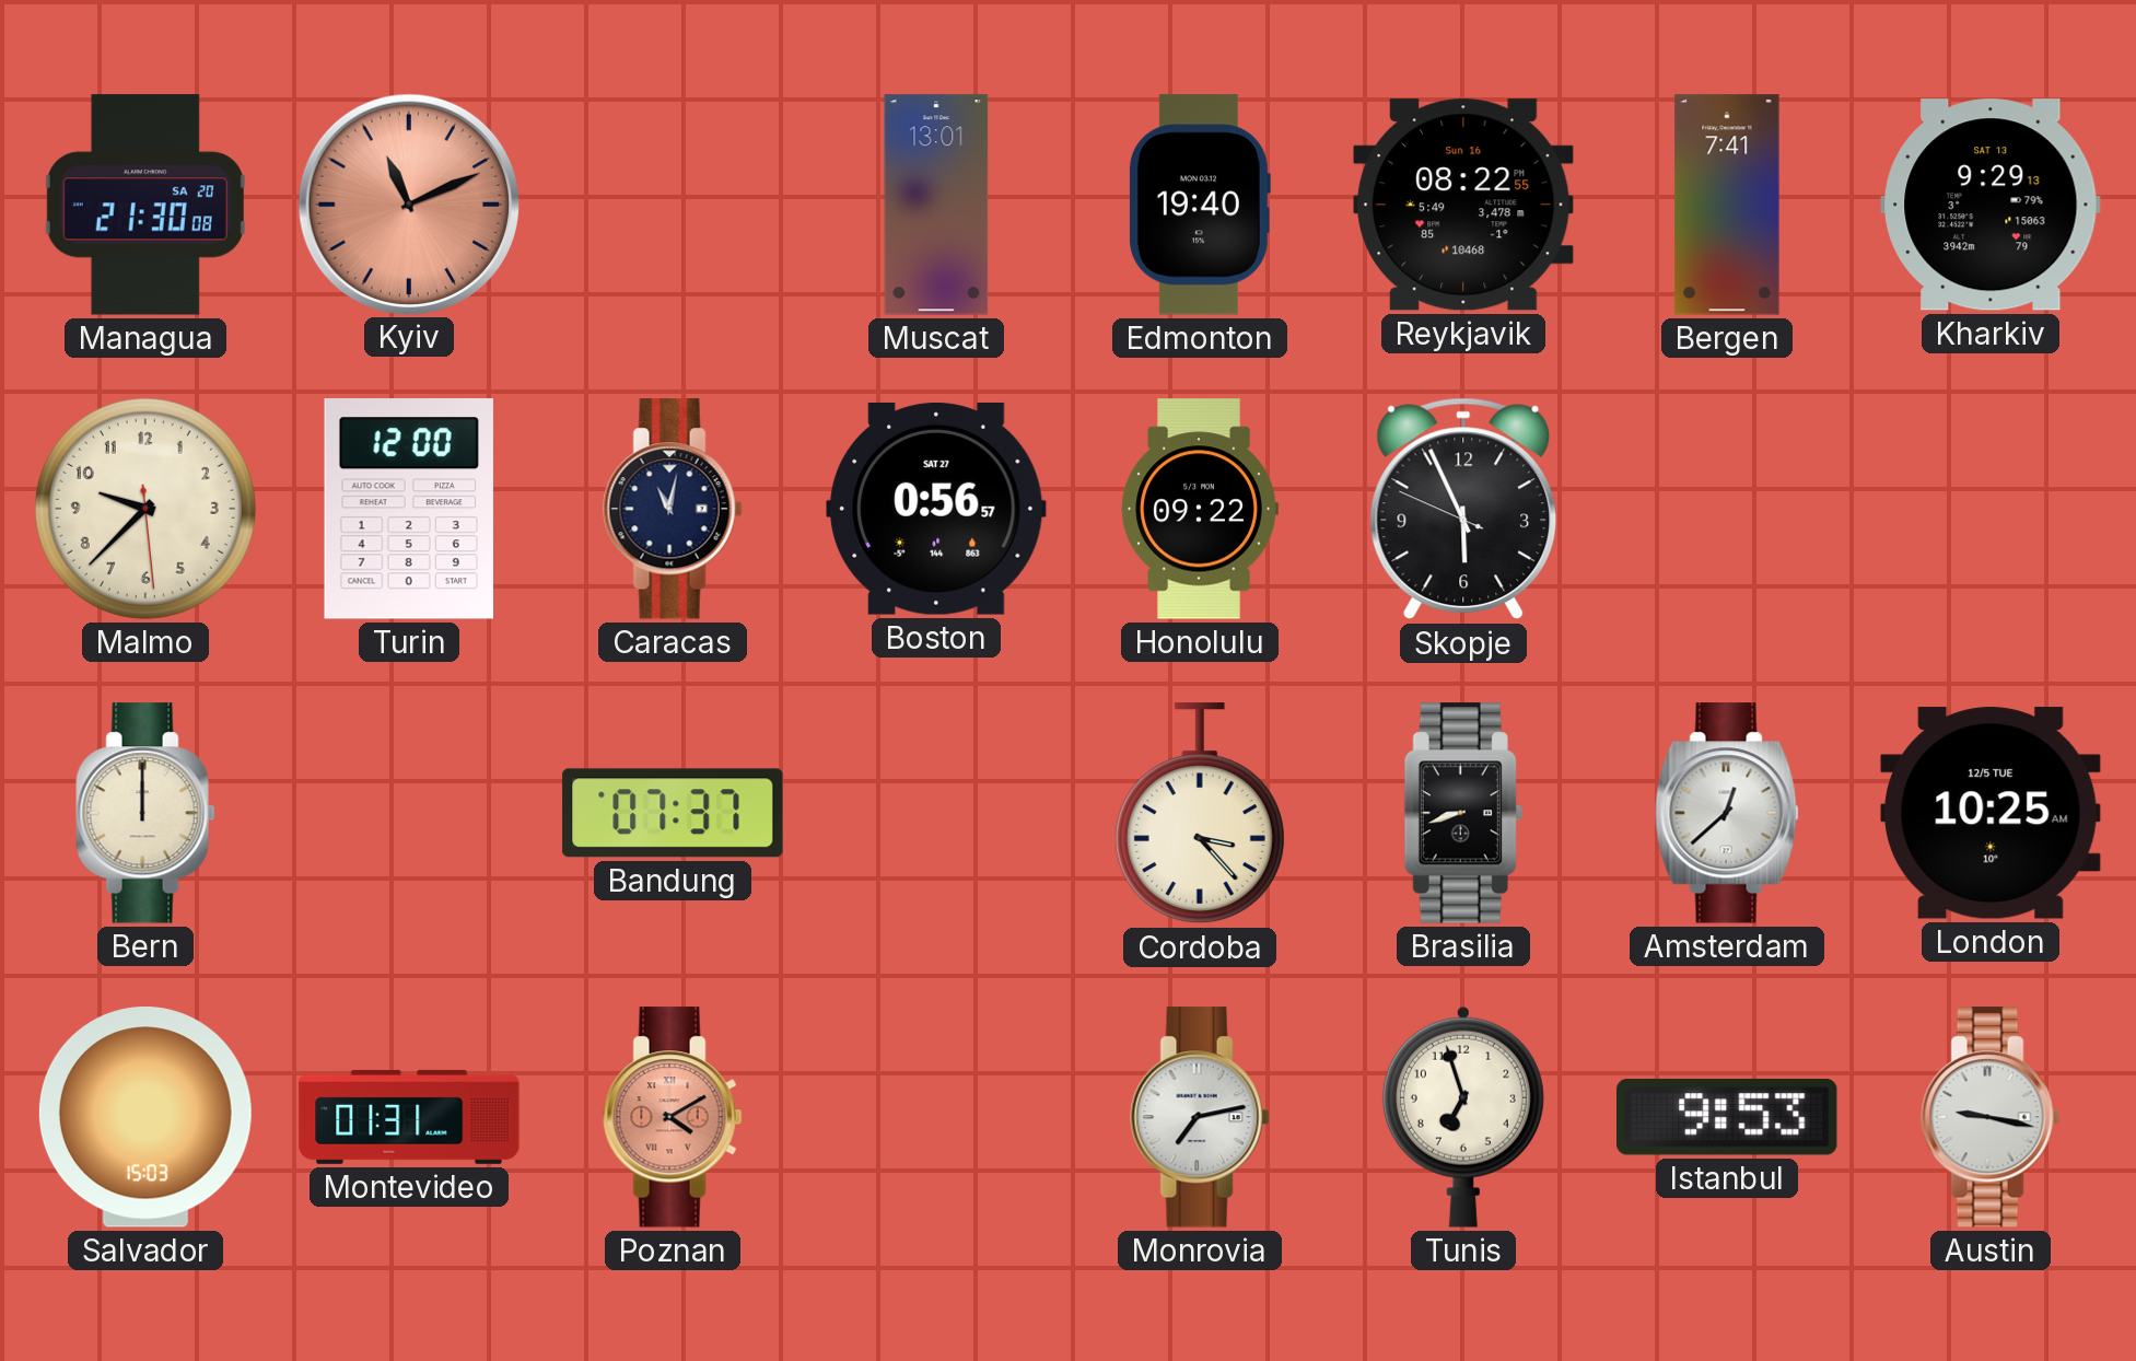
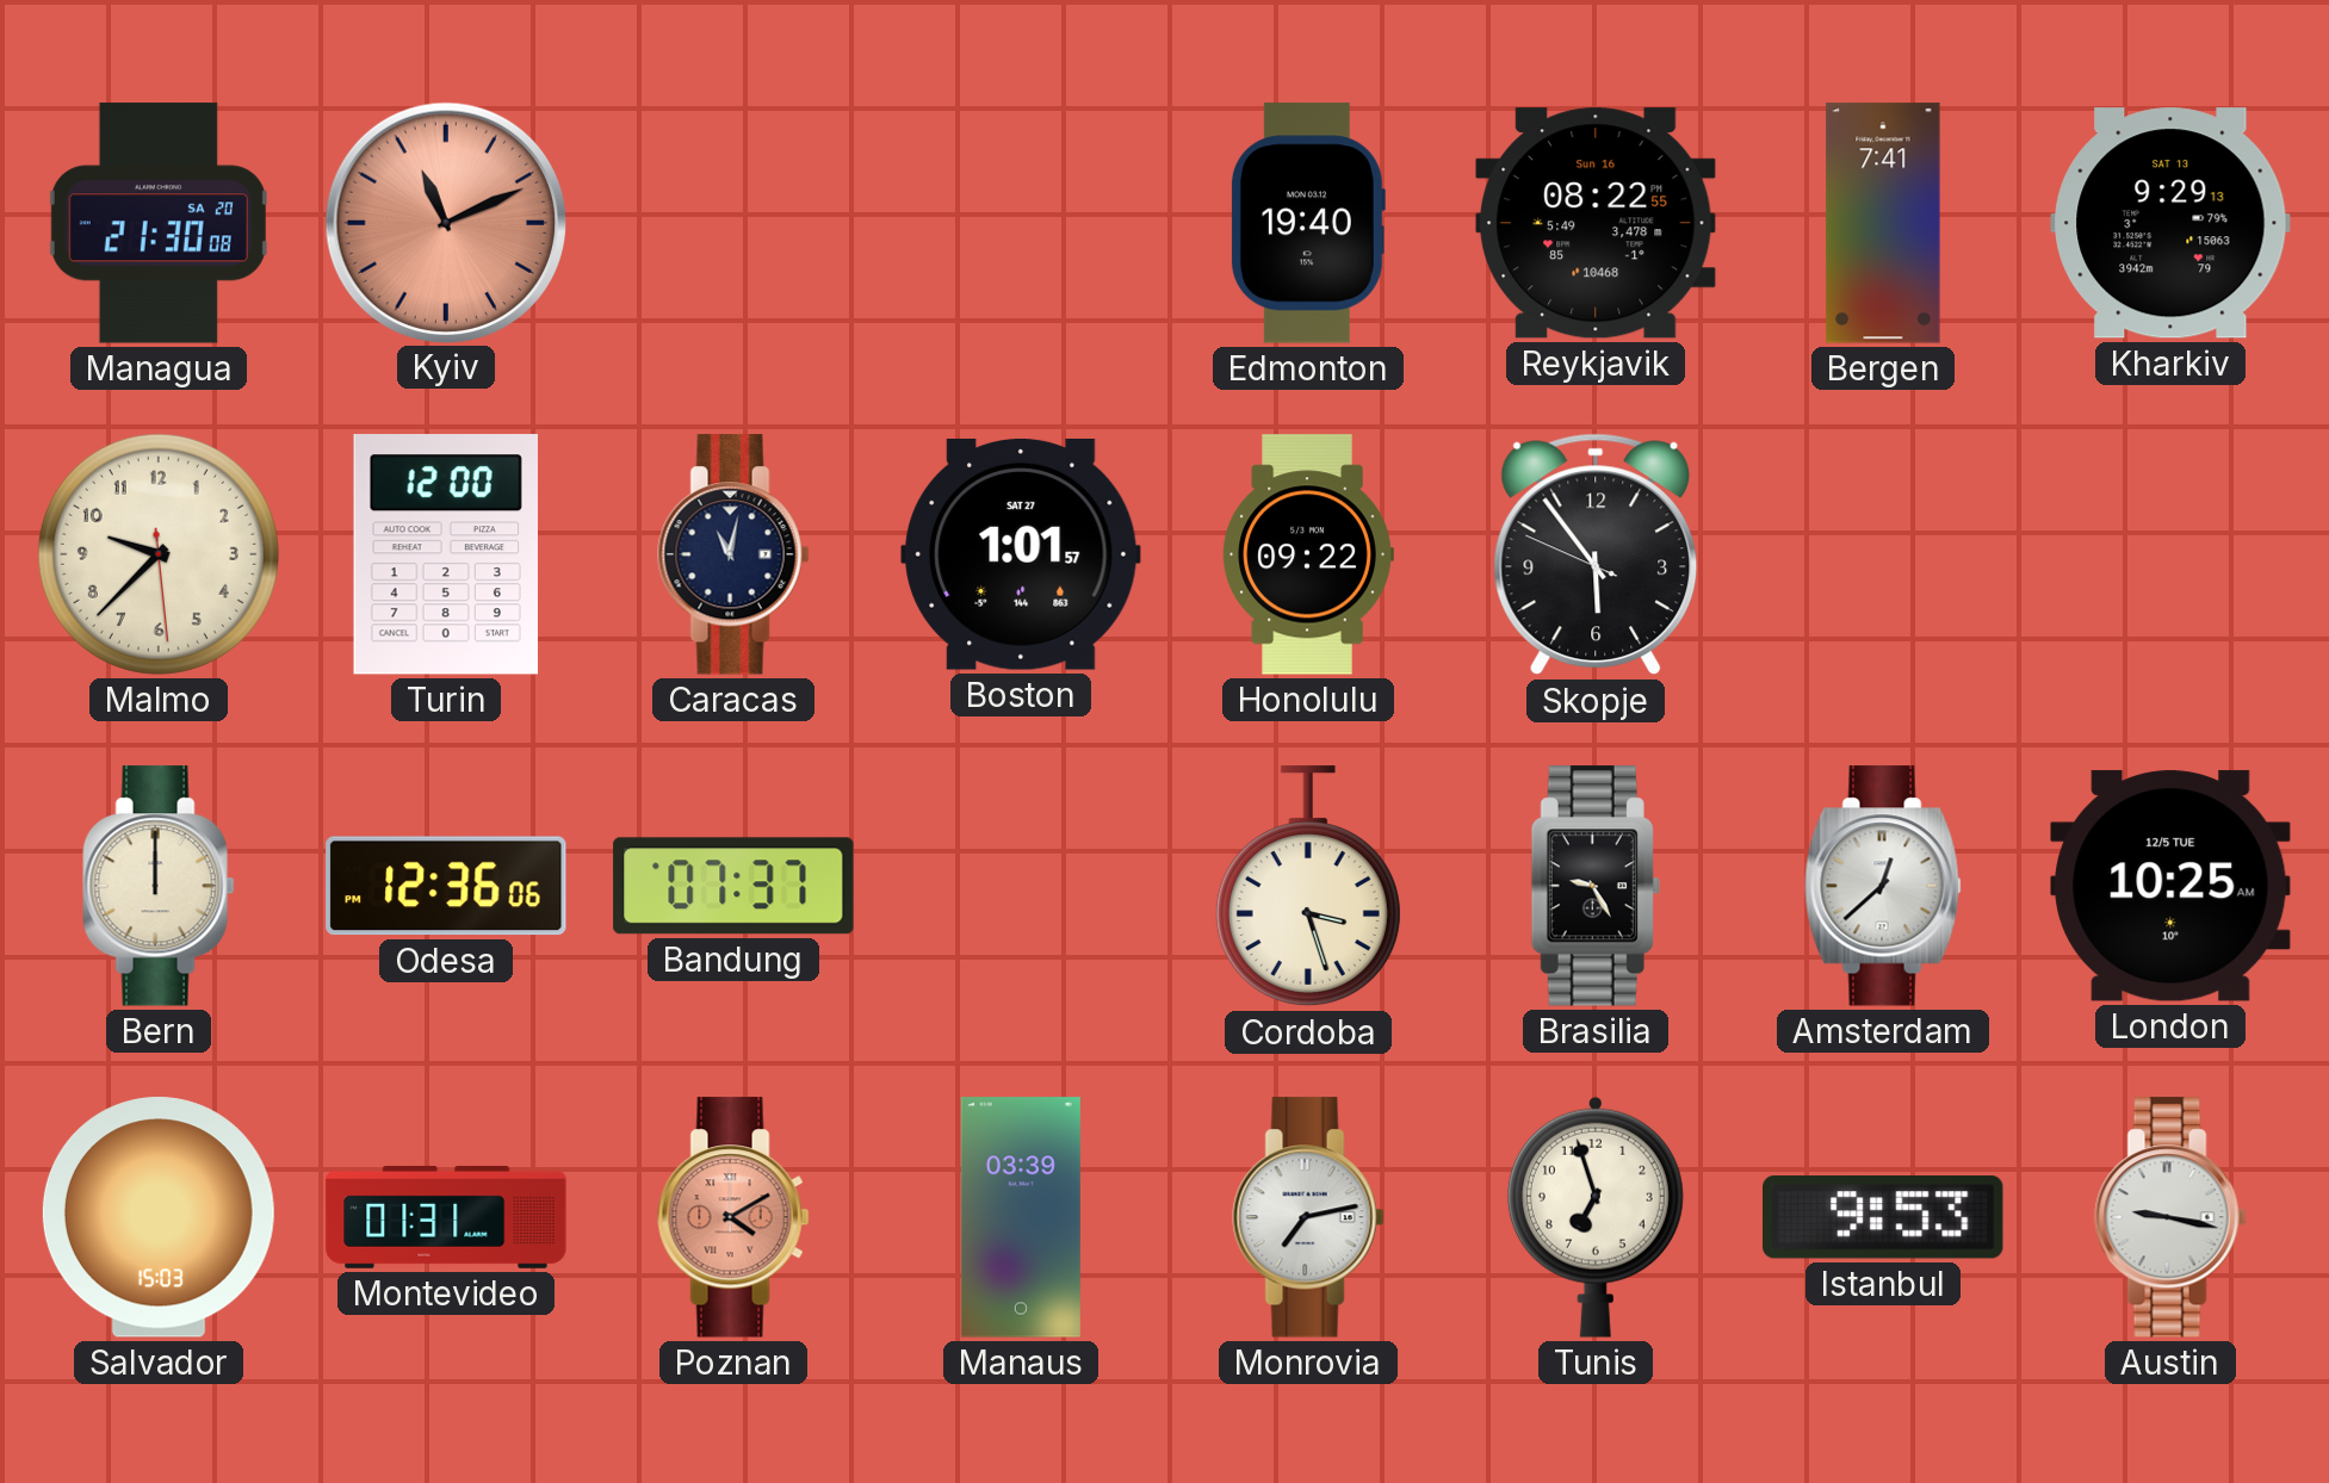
Muscat: 13:01 -> none
Boston: 0:56 -> 1:01
Skopje: 5:55 -> 5:53
Odesa: none -> 12:36
Cordoba: 3:23 -> 3:27
Brasilia: 8:42 -> 9:25
Manaus: none -> 03:39
